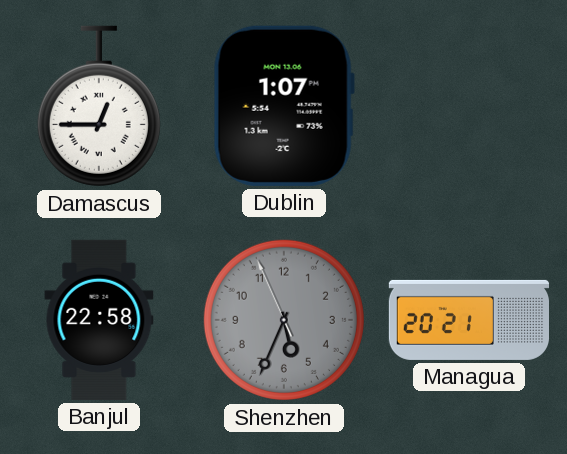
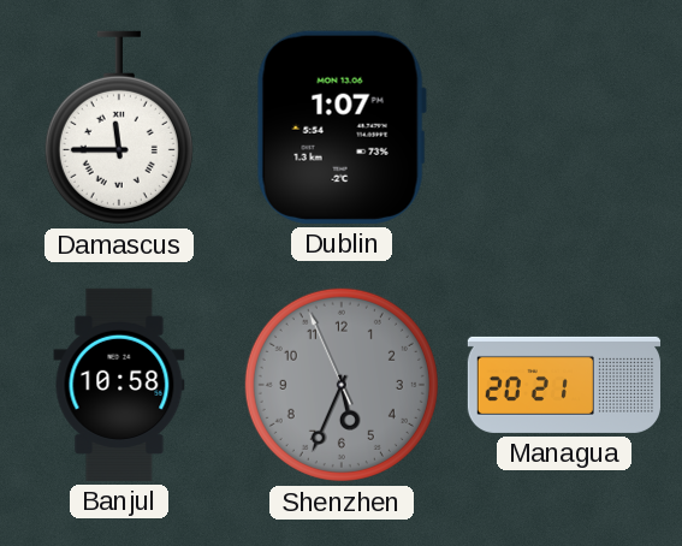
Damascus: 12:45 -> 11:45
Banjul: 22:58 -> 10:58
